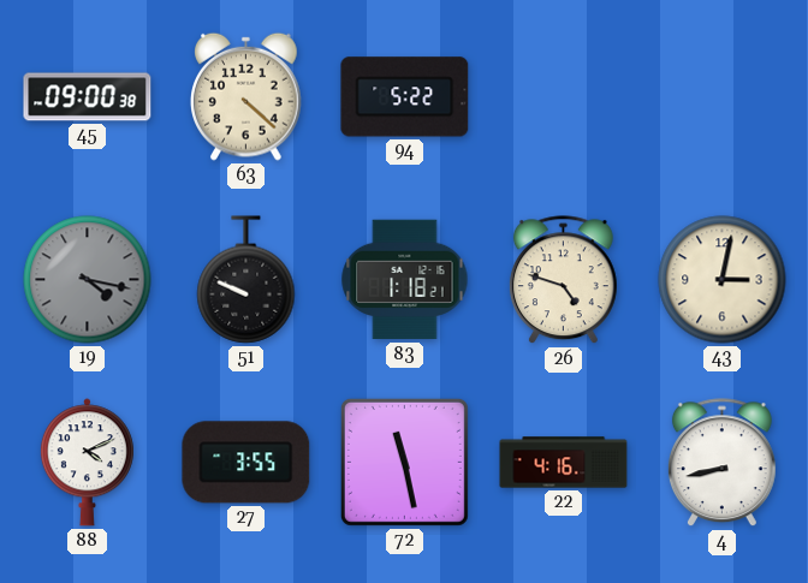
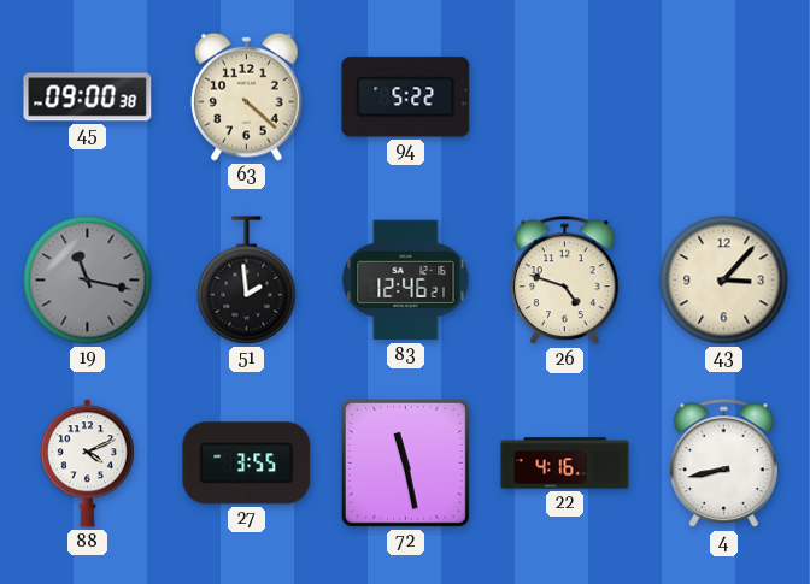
19: 4:17 -> 11:17
51: 9:49 -> 1:59
83: 1:18 -> 12:46
43: 3:02 -> 3:07
